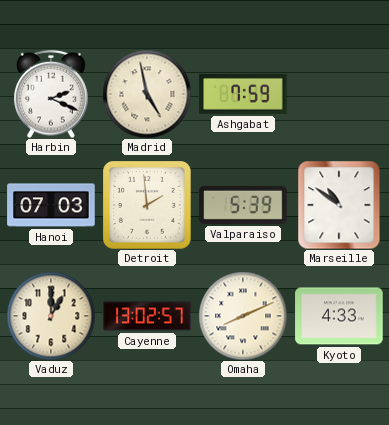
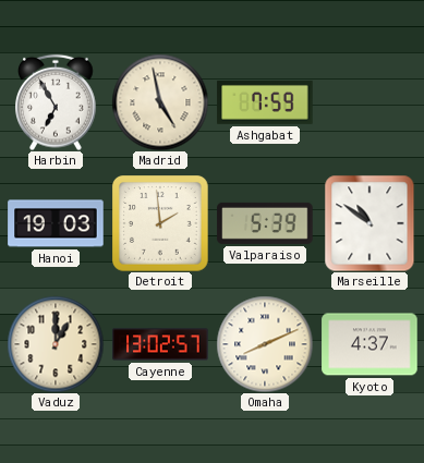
Harbin: 2:19 -> 6:55
Hanoi: 07:03 -> 19:03
Kyoto: 4:33 -> 4:37
